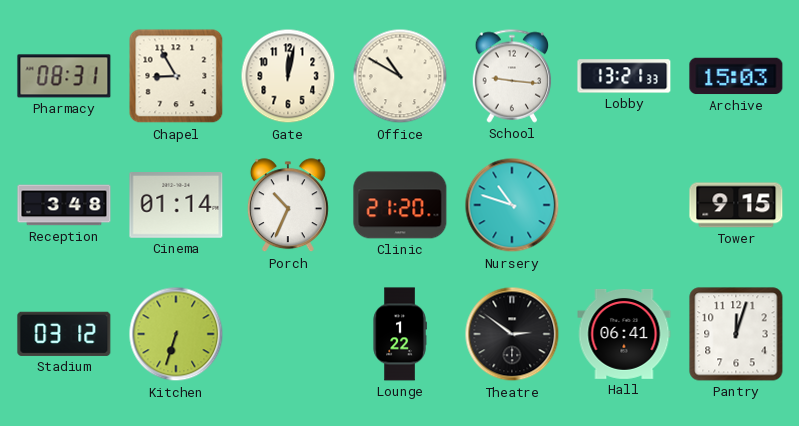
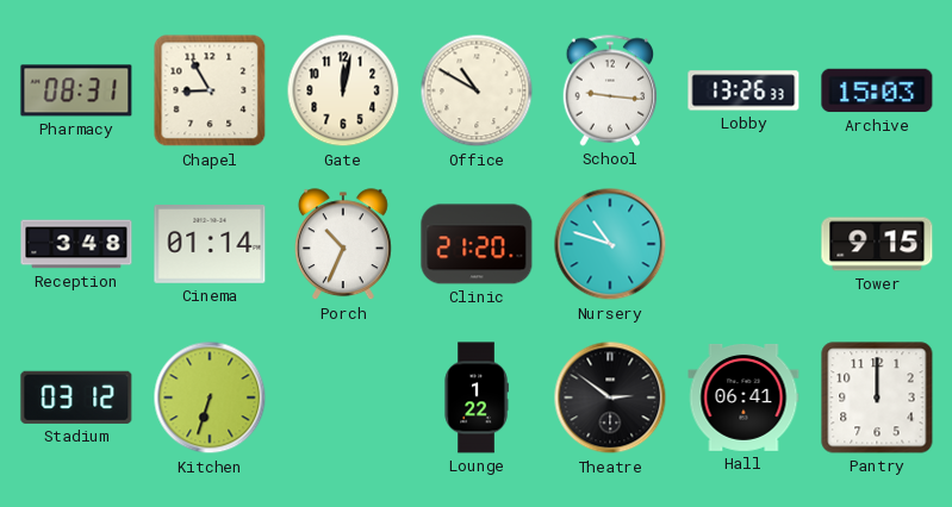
Lobby: 13:21 -> 13:26
Pantry: 12:03 -> 12:00
